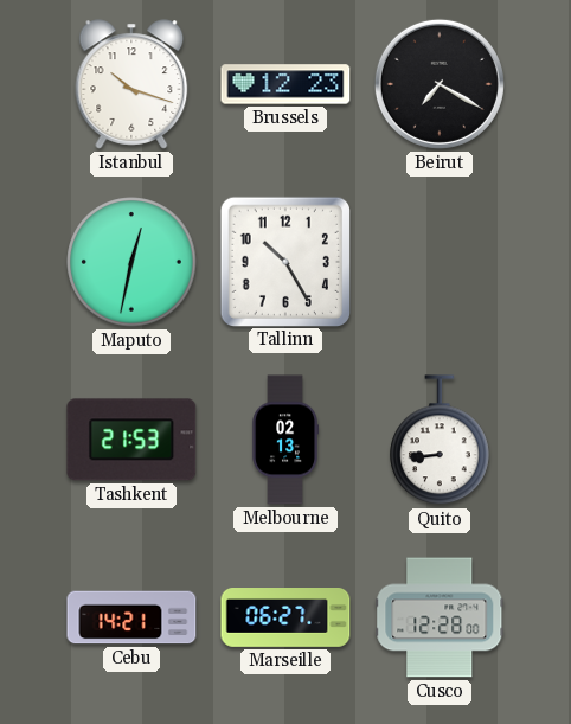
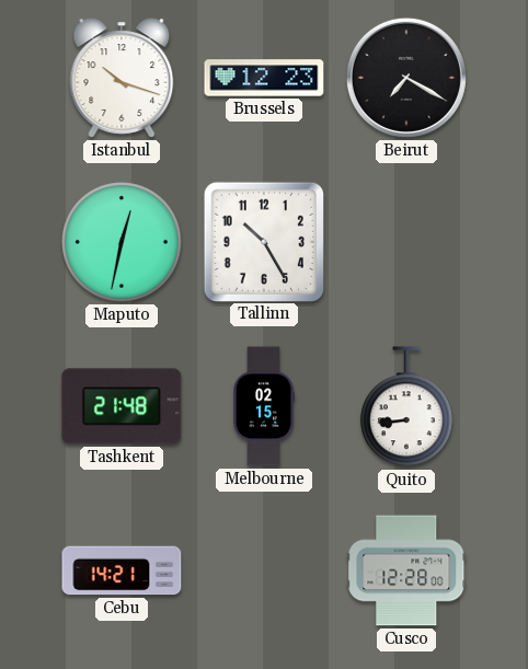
Tashkent: 21:53 -> 21:48
Melbourne: 02:13 -> 02:15
Marseille: 06:27 -> none
